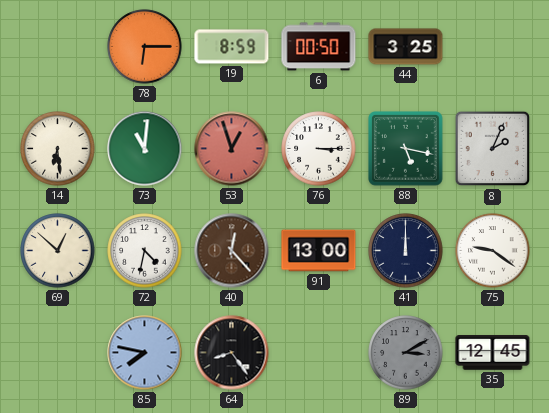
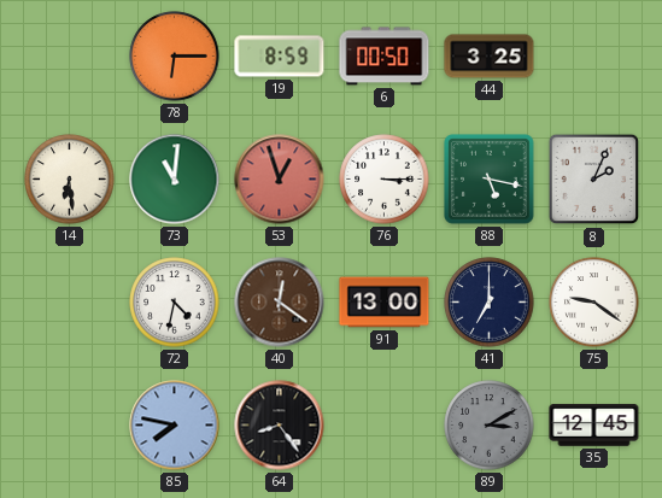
69: 12:52 -> none
40: 12:23 -> 12:21
41: 12:00 -> 7:00
